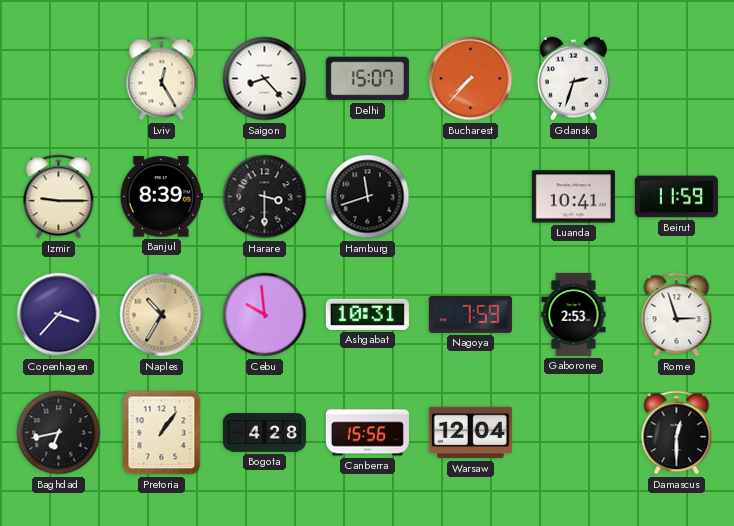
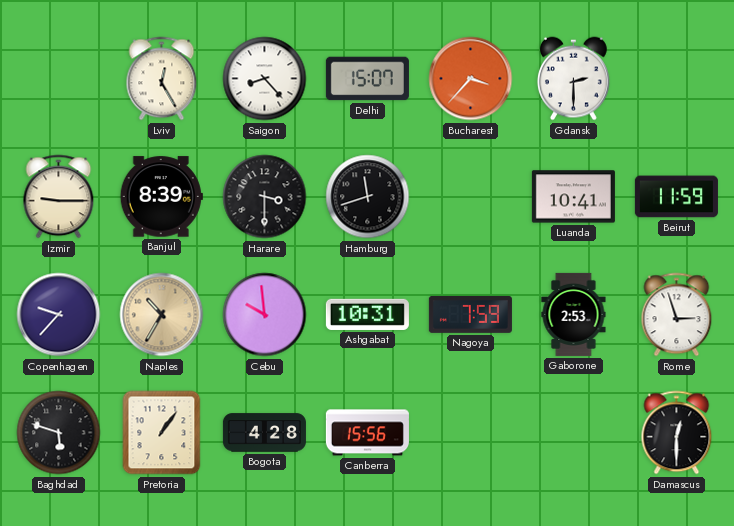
Bucharest: 7:37 -> 3:37
Gdansk: 2:33 -> 2:30
Copenhagen: 3:37 -> 9:37
Baghdad: 6:43 -> 5:48
Warsaw: 12:04 -> none
